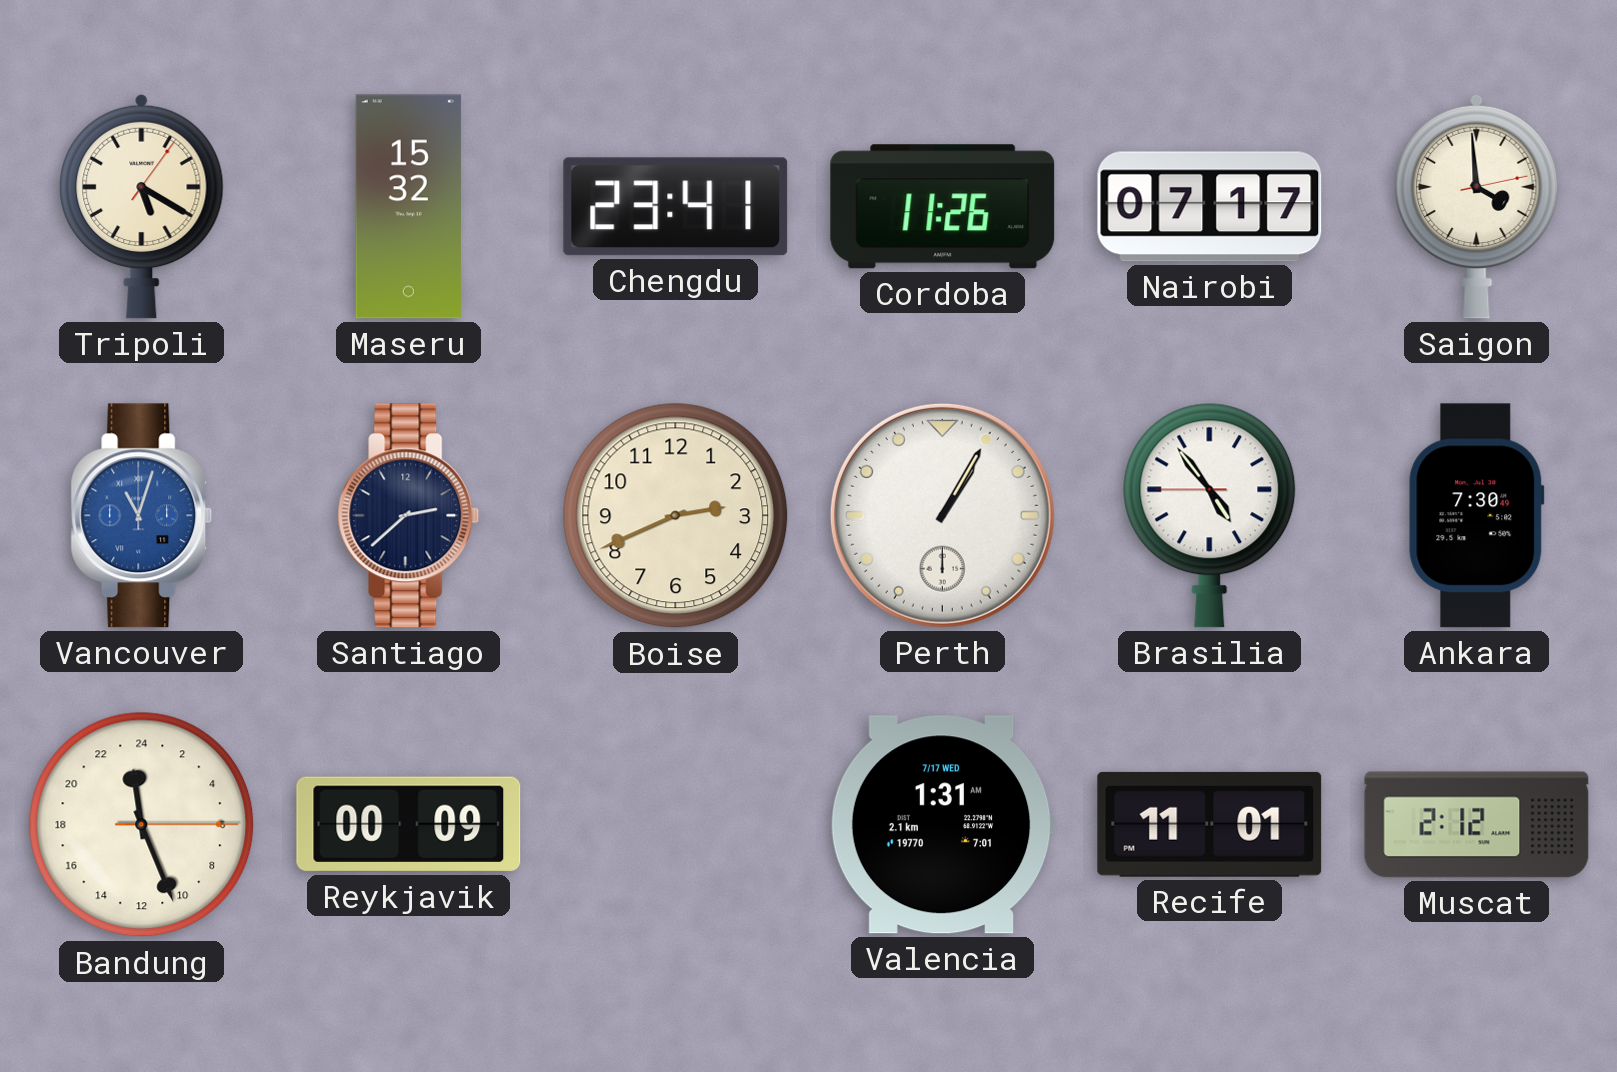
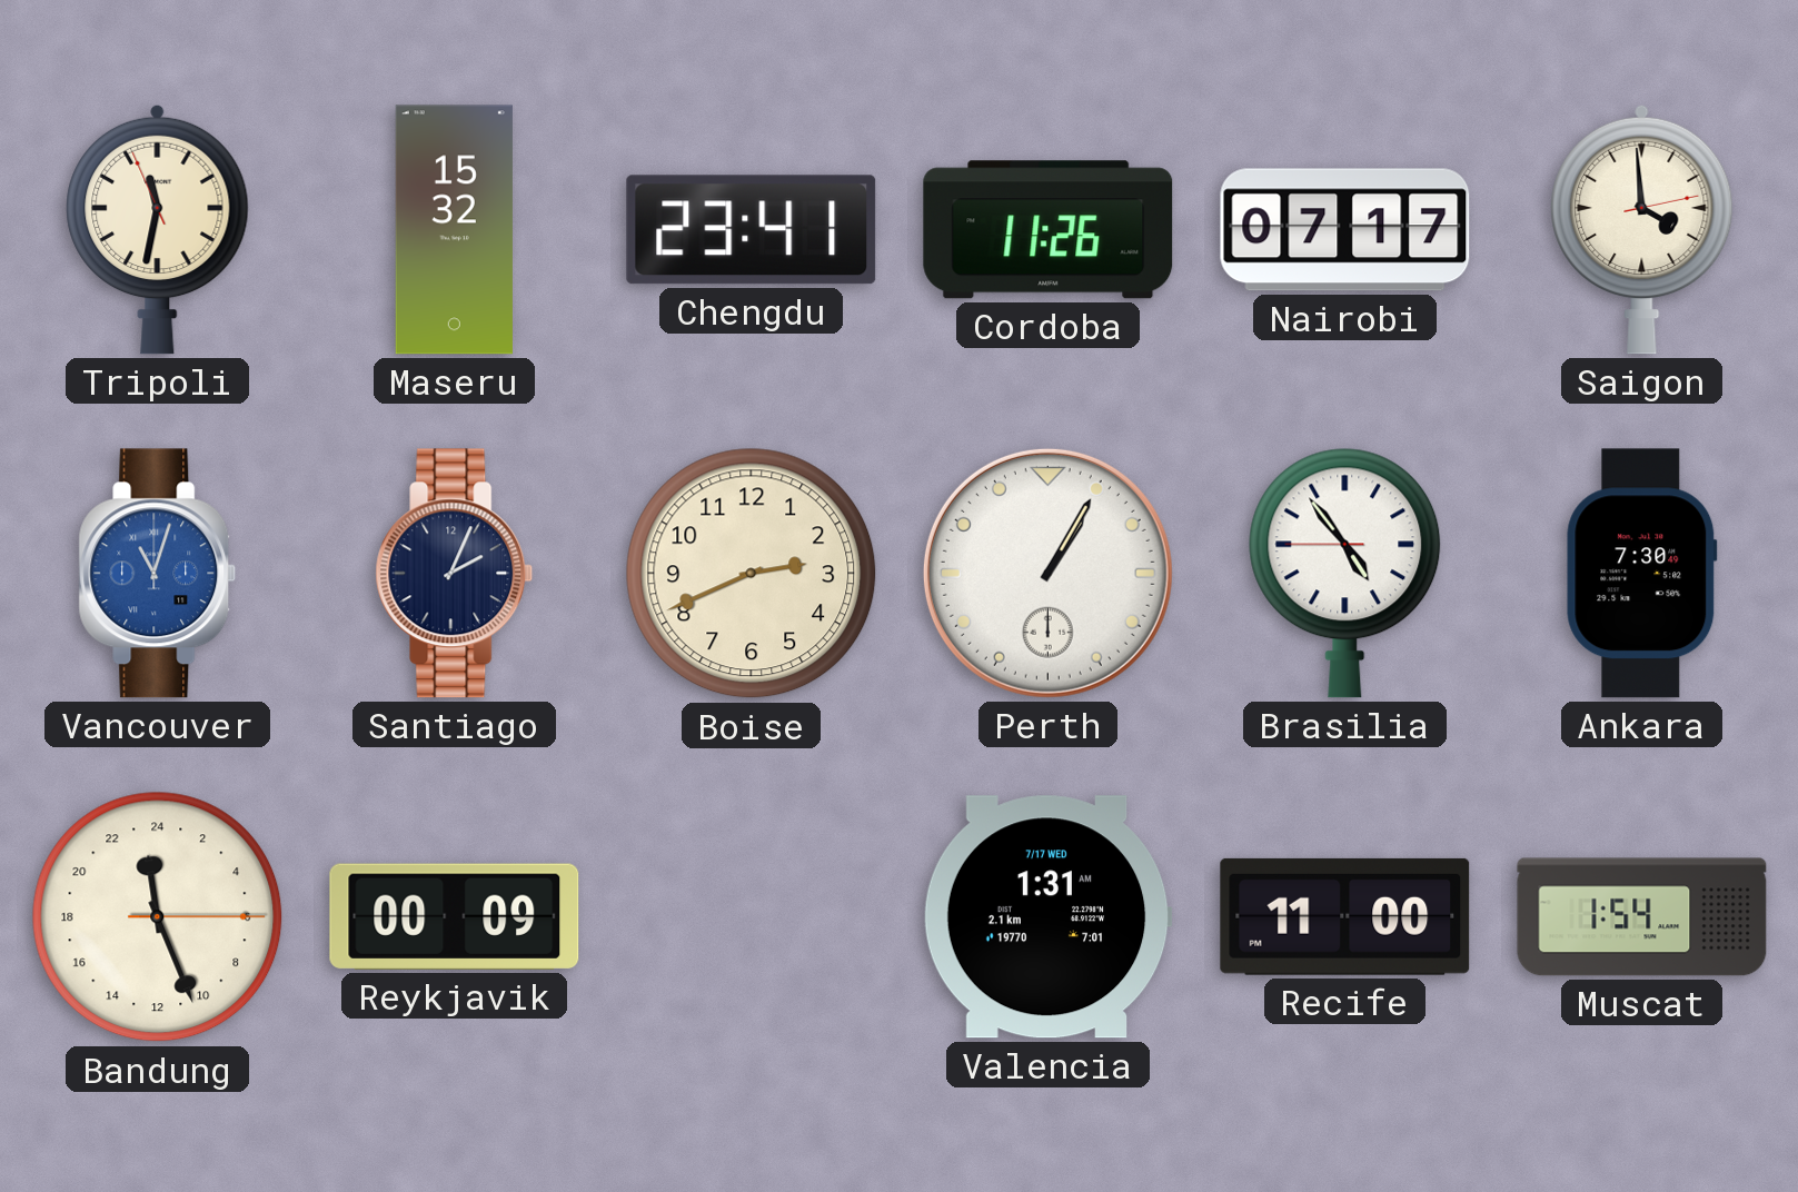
Tripoli: 5:20 -> 11:31
Santiago: 2:38 -> 2:04
Recife: 11:01 -> 11:00
Muscat: 2:12 -> 1:54
